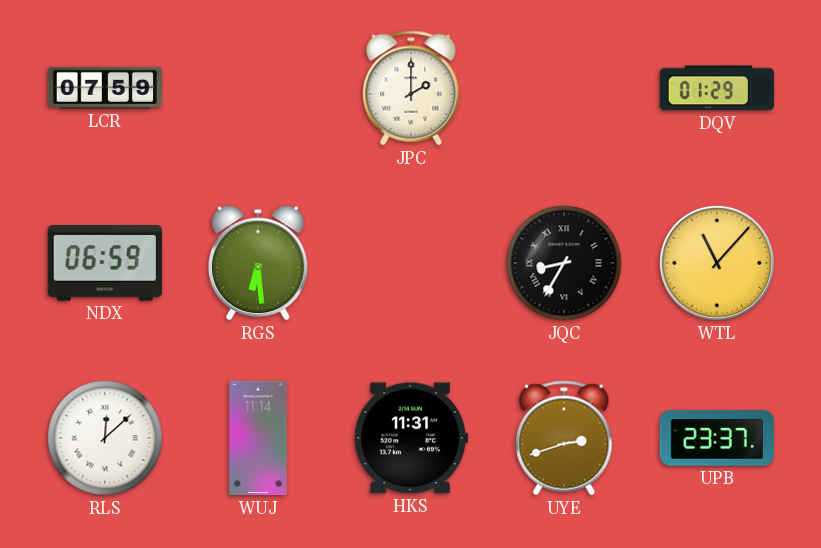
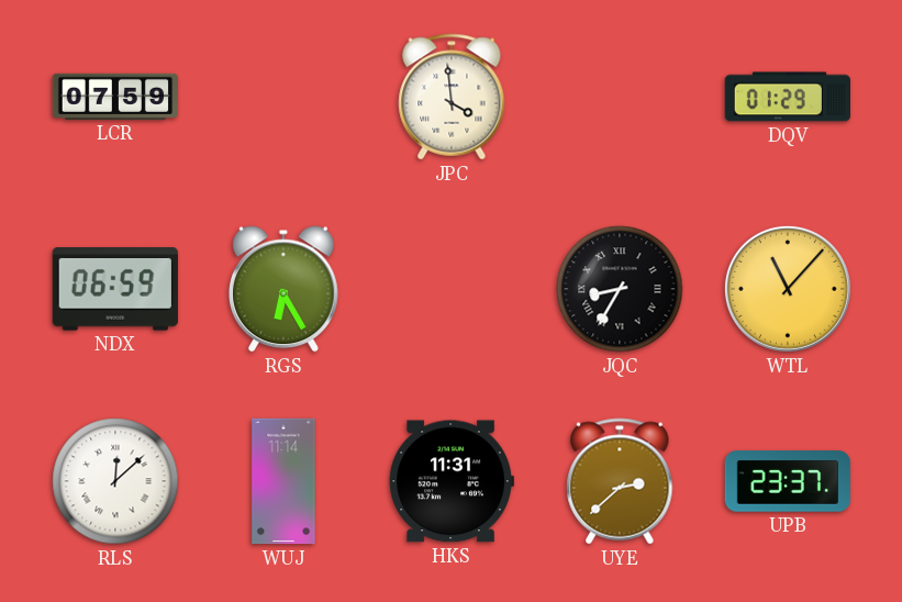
JPC: 2:00 -> 3:59
RGS: 6:29 -> 6:25
UYE: 2:42 -> 2:38
